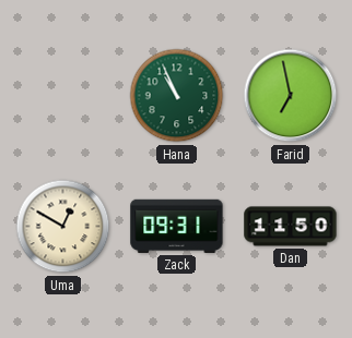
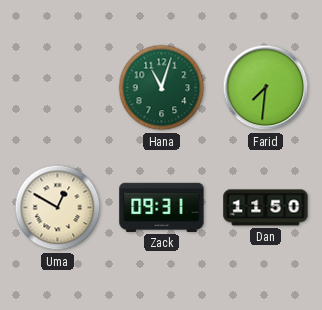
Hana: 10:56 -> 11:03
Farid: 6:58 -> 7:31
